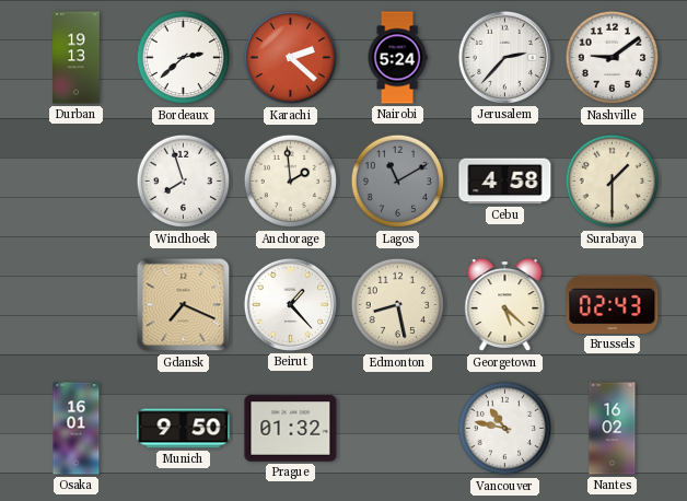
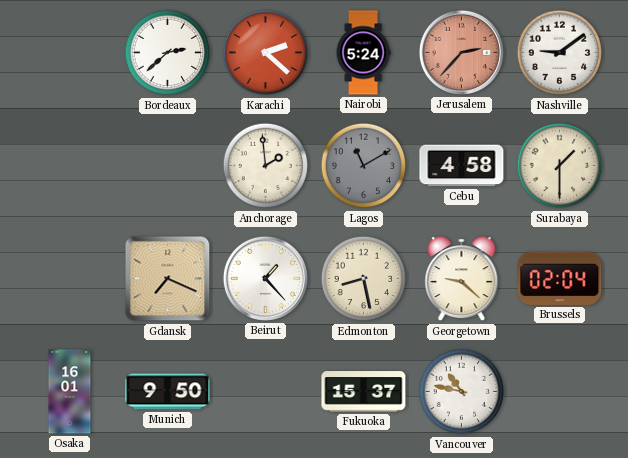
Durban: 19:13 -> none
Jerusalem dial: white -> salmon
Windhoek: 7:57 -> none
Georgetown: 5:22 -> 9:22
Brussels: 02:43 -> 02:04
Prague: 01:32 -> none
Fukuoka: none -> 15:37
Nantes: 16:02 -> none
